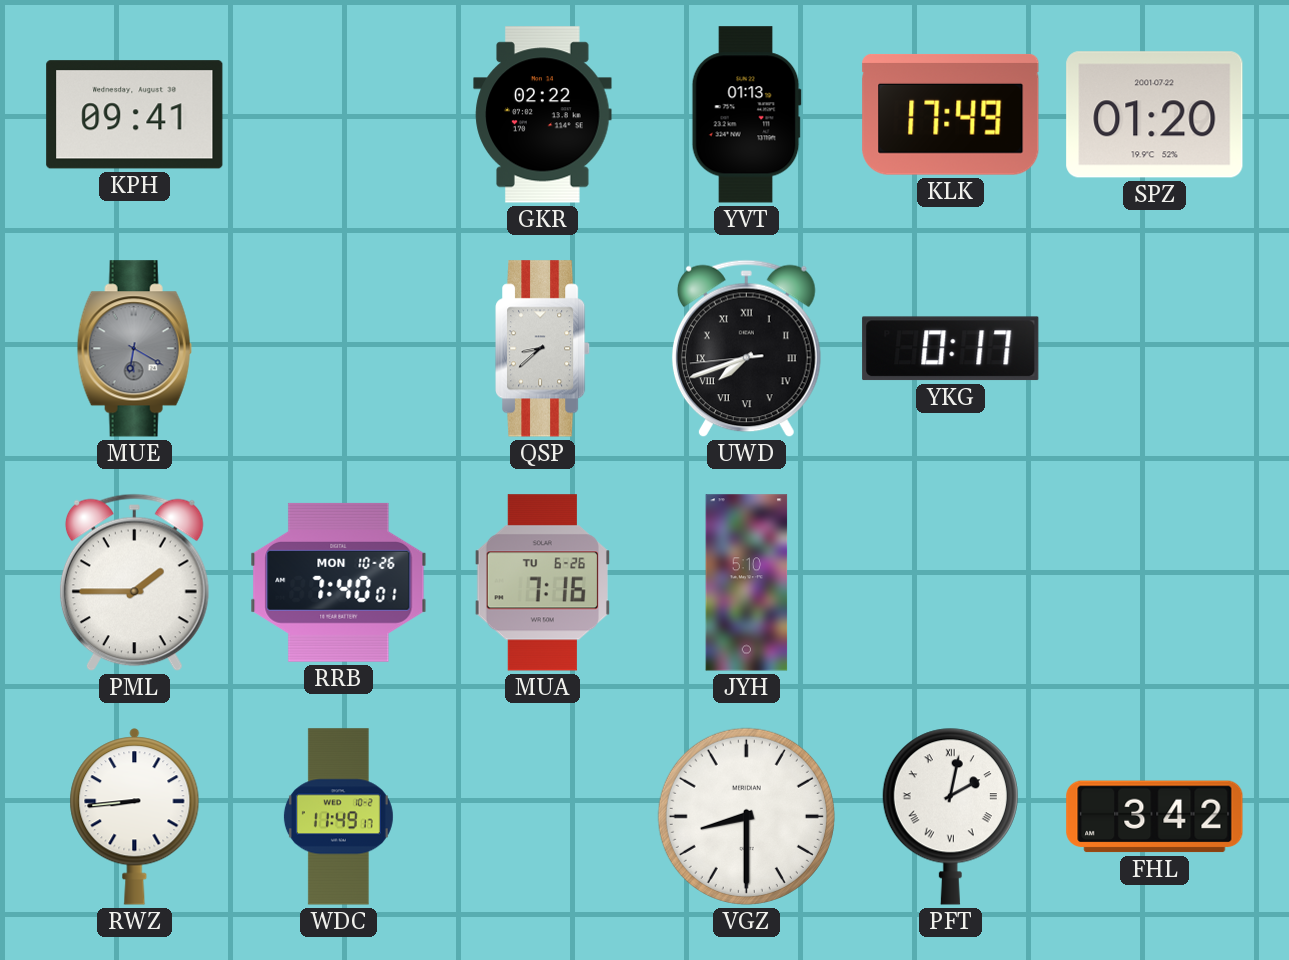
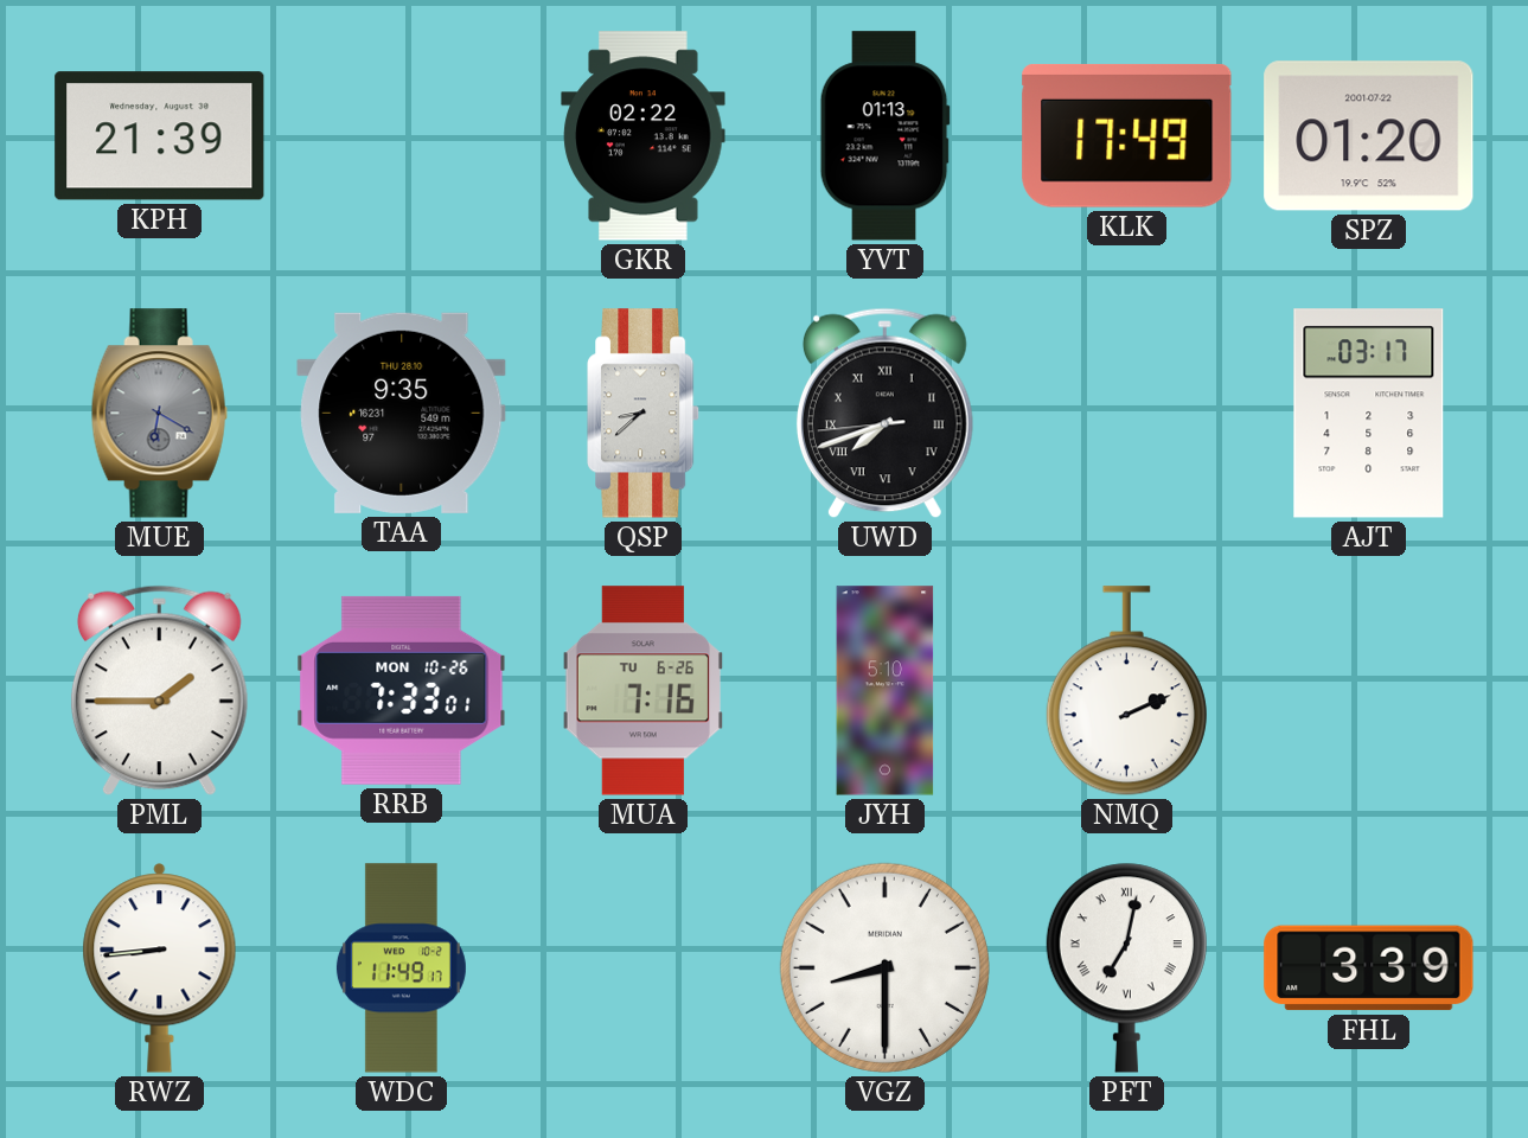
KPH: 09:41 -> 21:39
TAA: none -> 9:35
YKG: 0:17 -> none
AJT: none -> 03:17
RRB: 7:40 -> 7:33
NMQ: none -> 2:11
PFT: 2:02 -> 7:02
FHL: 3:42 -> 3:39
